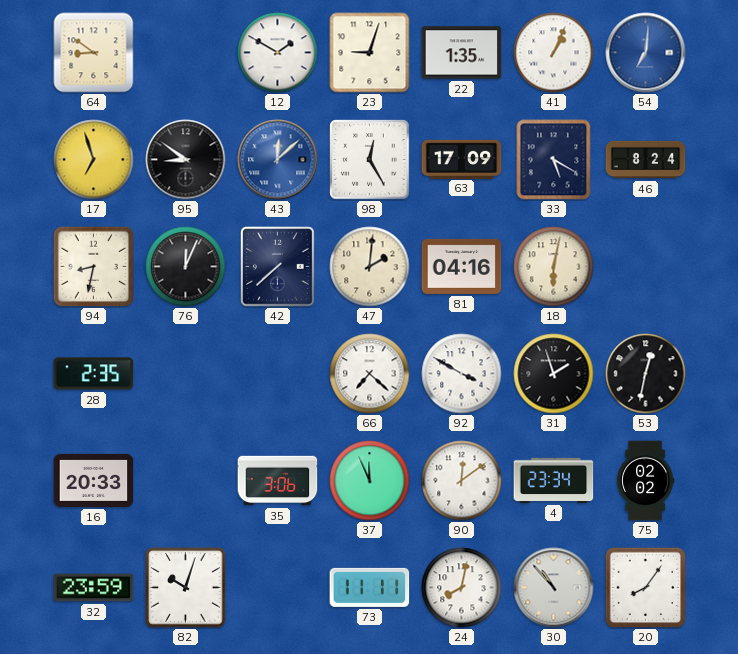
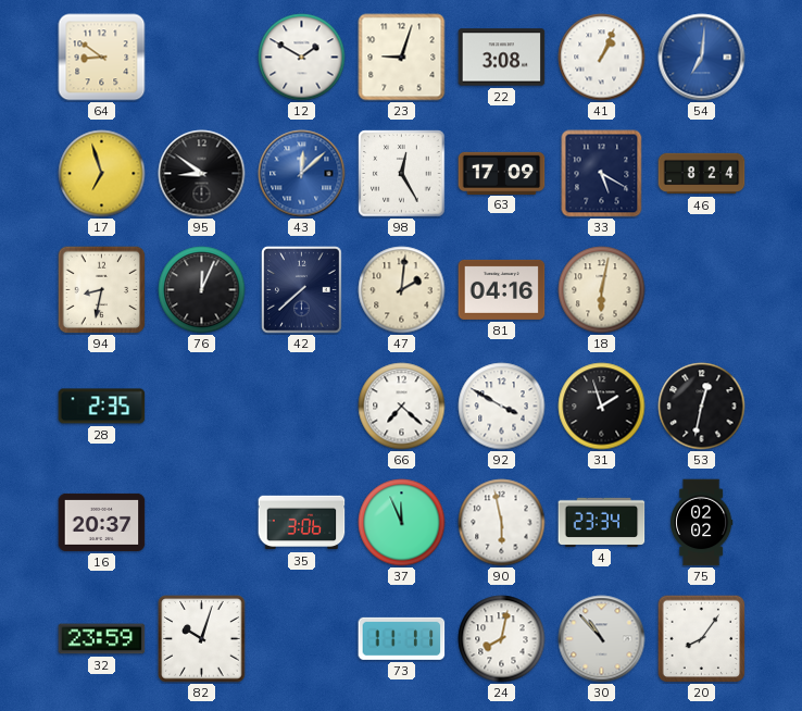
22: 1:35 -> 3:08
16: 20:33 -> 20:37
90: 12:09 -> 5:58
